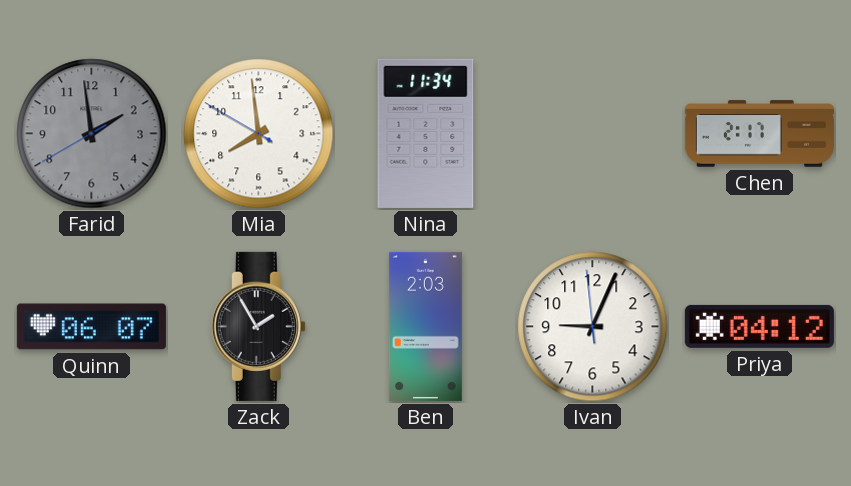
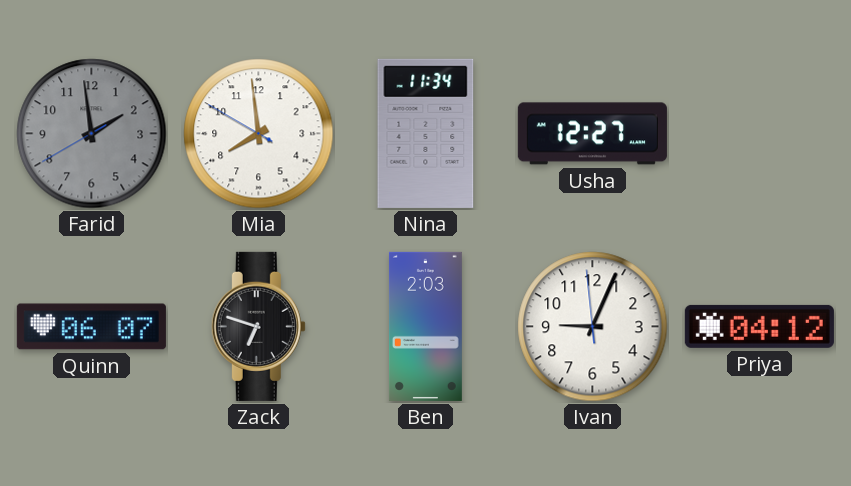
Usha: none -> 12:27
Chen: 2:17 -> none
Zack: 1:55 -> 6:48
